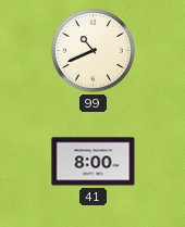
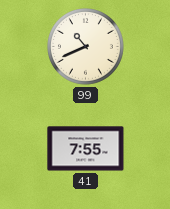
41: 8:00 -> 7:55
